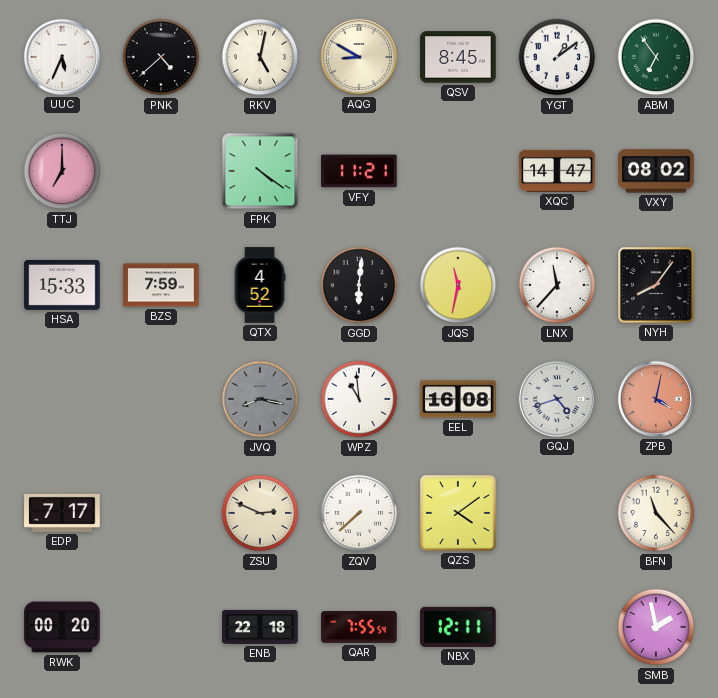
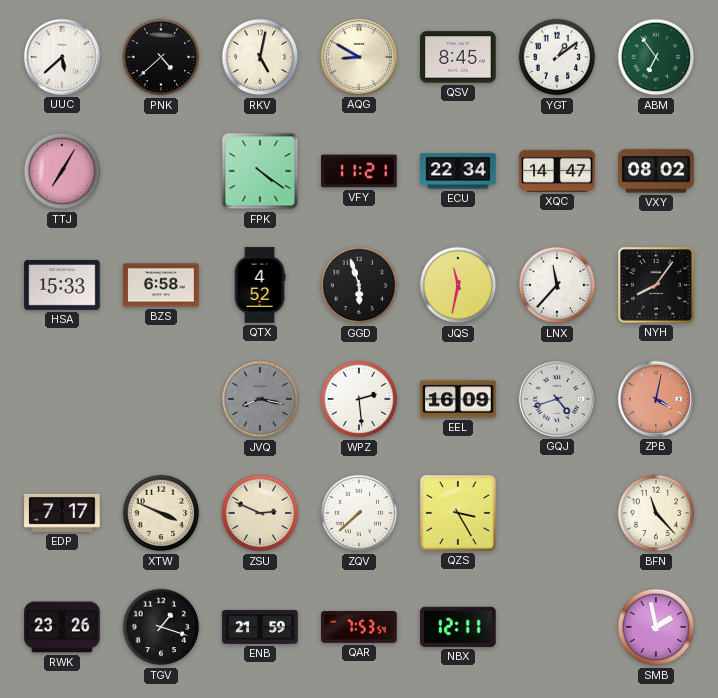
UUC: 5:34 -> 5:38
TTJ: 7:00 -> 7:05
ECU: none -> 22:34
BZS: 7:59 -> 6:58
GGD: 6:01 -> 5:57
WPZ: 10:59 -> 2:29
EEL: 16:08 -> 16:09
XTW: none -> 3:49
QZS: 4:09 -> 3:25
RWK: 00:20 -> 23:26
TGV: none -> 1:18
ENB: 22:18 -> 21:59
QAR: 7:55 -> 7:53
